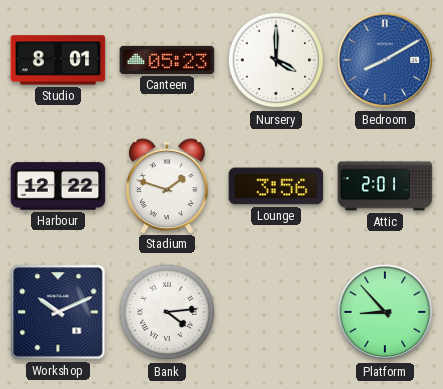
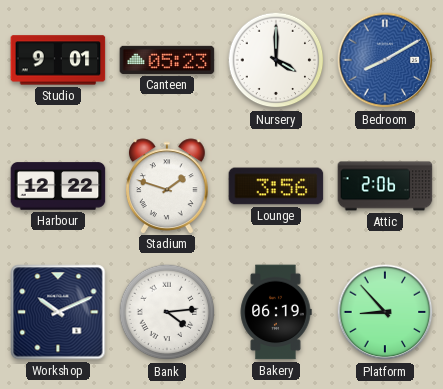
Studio: 8:01 -> 9:01
Attic: 2:01 -> 2:06
Bakery: none -> 06:19
